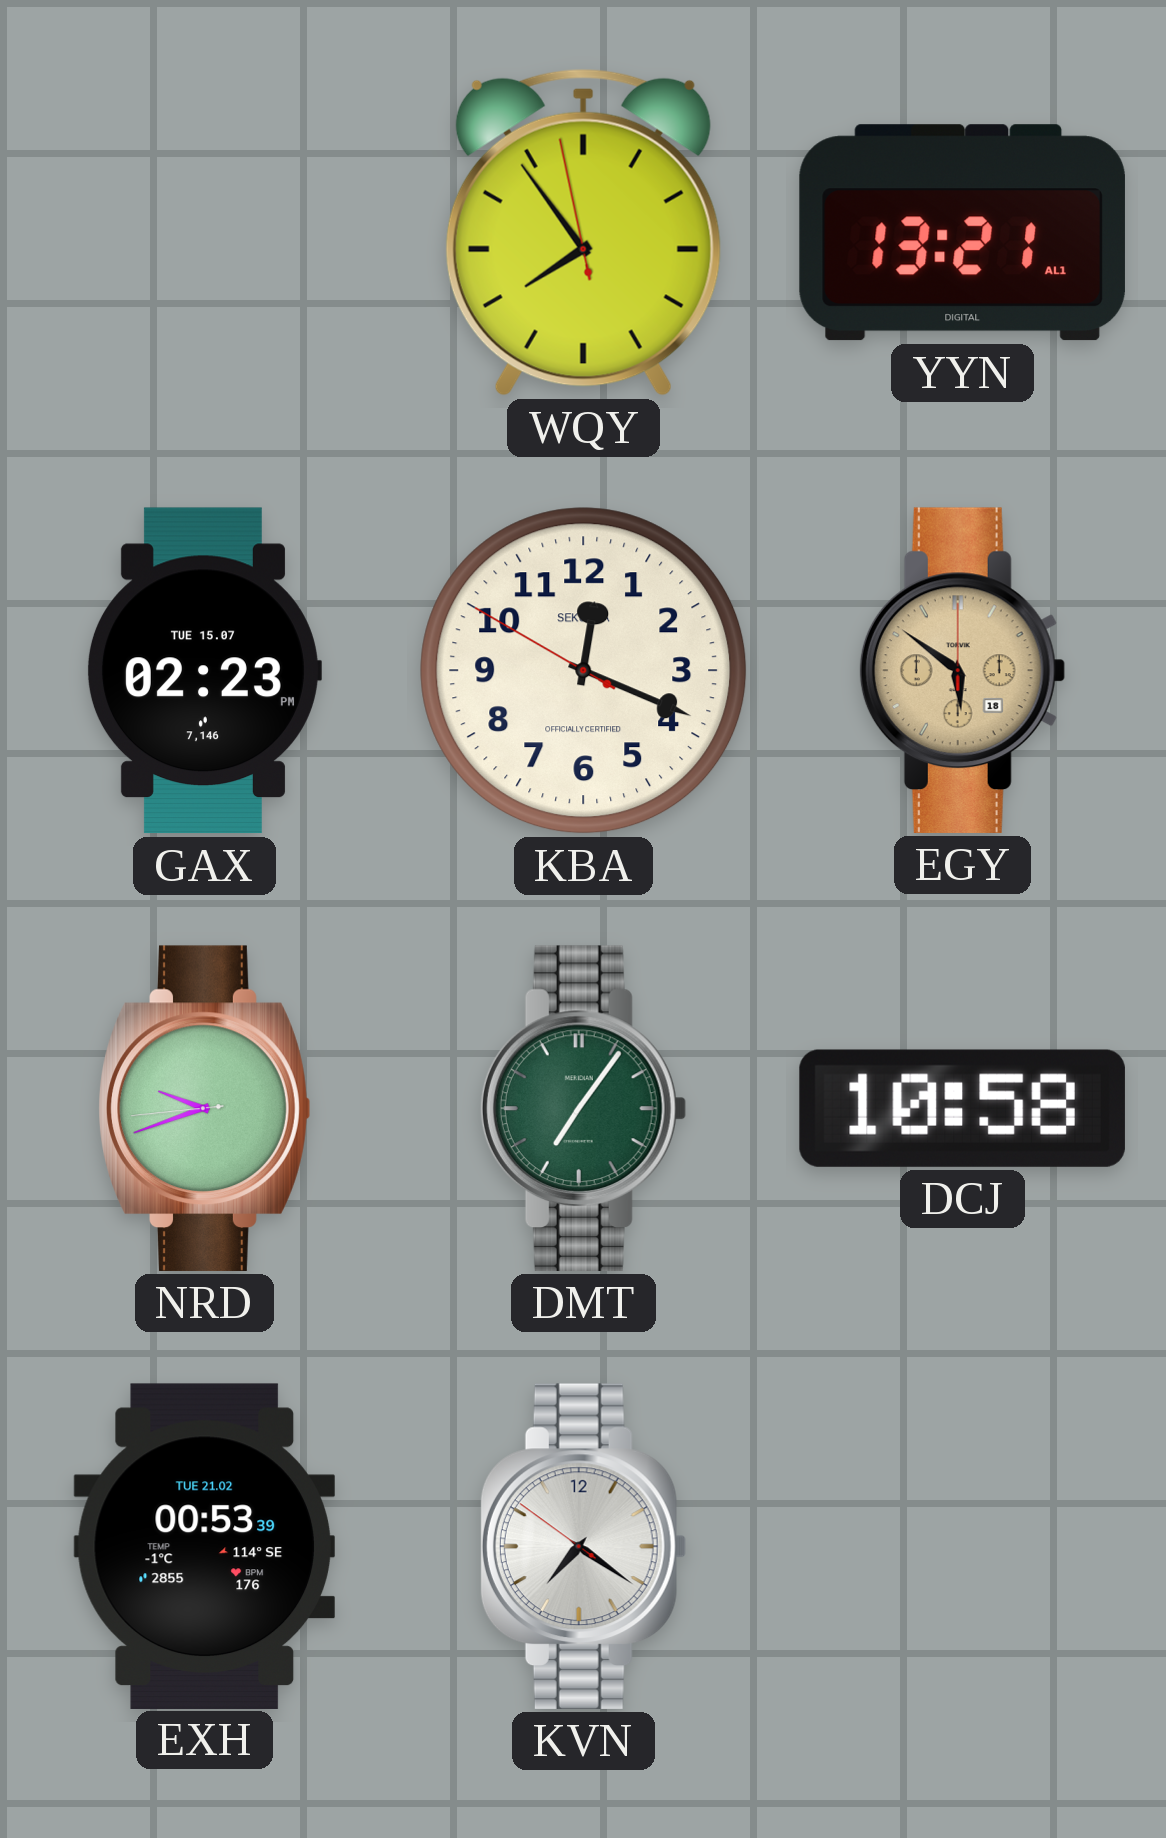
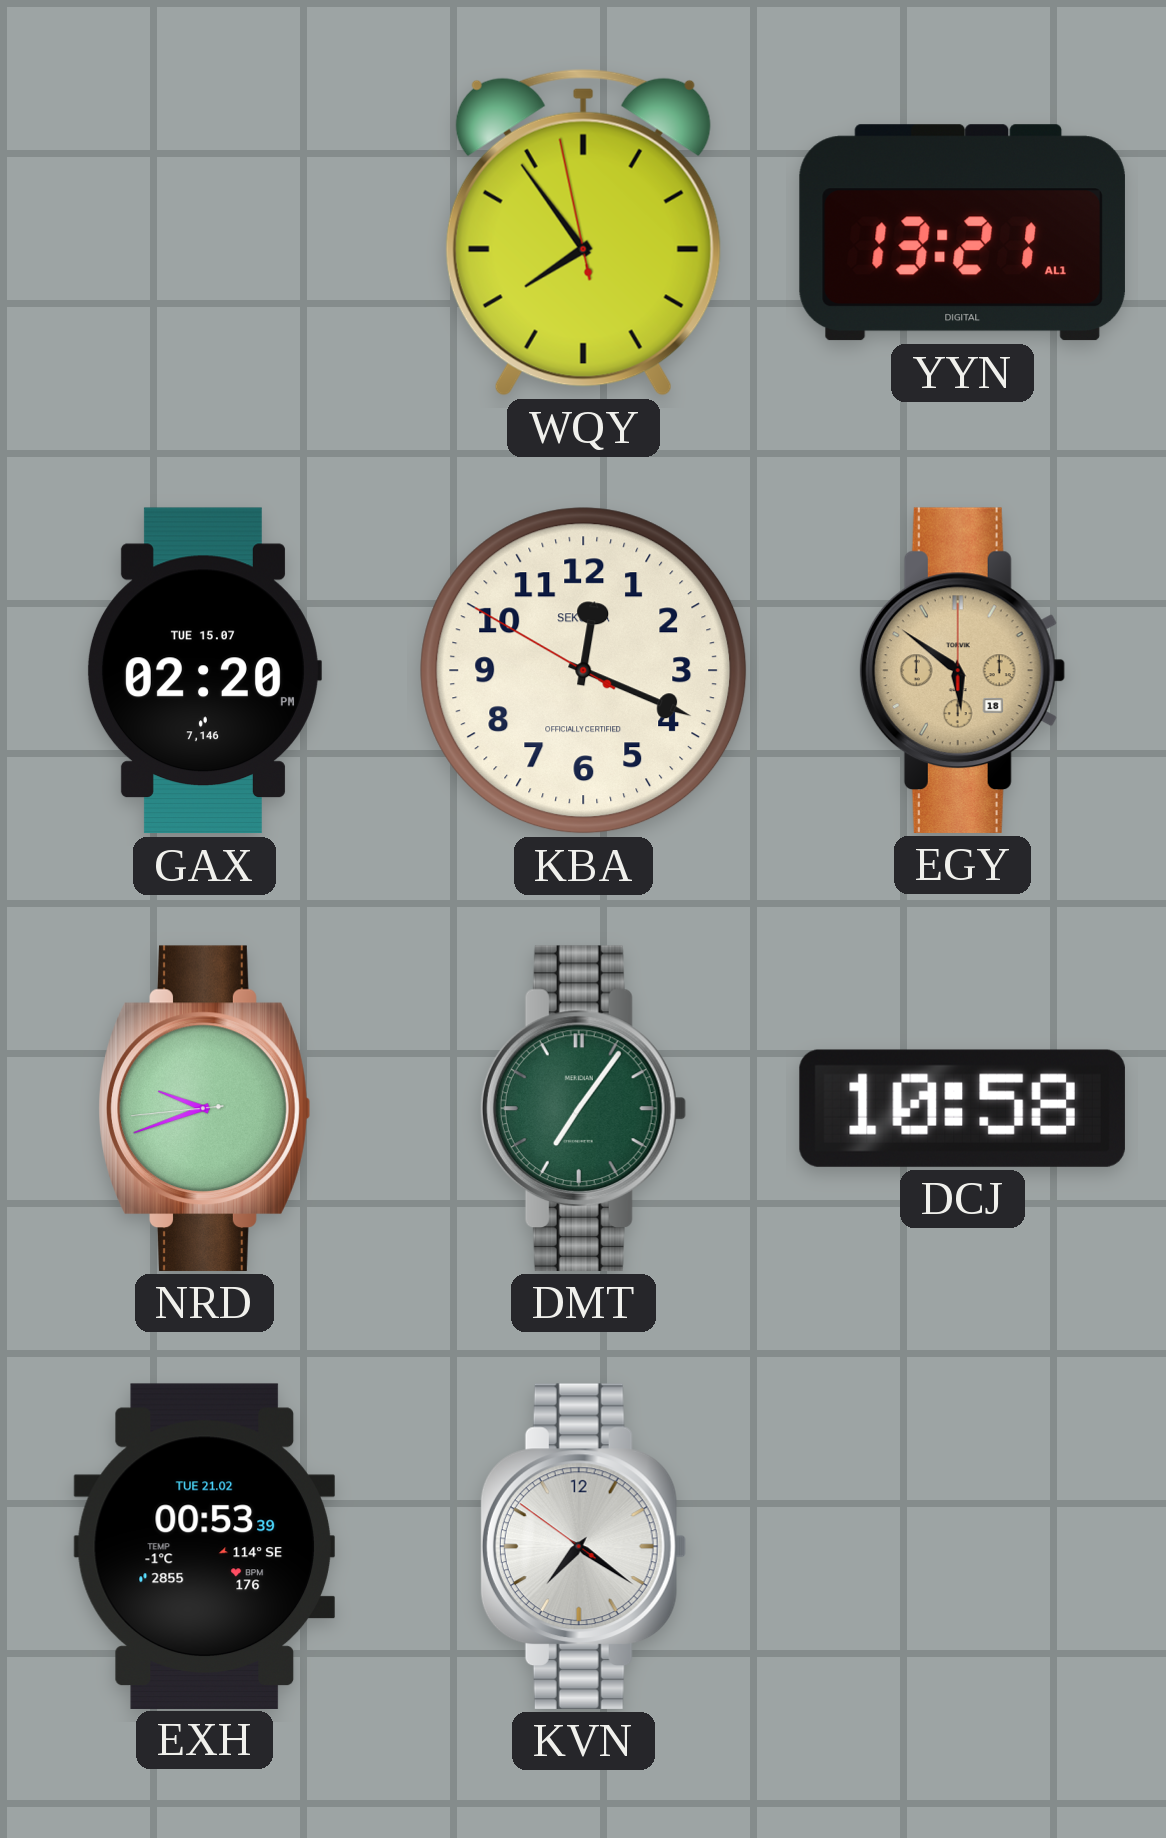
GAX: 02:23 -> 02:20
